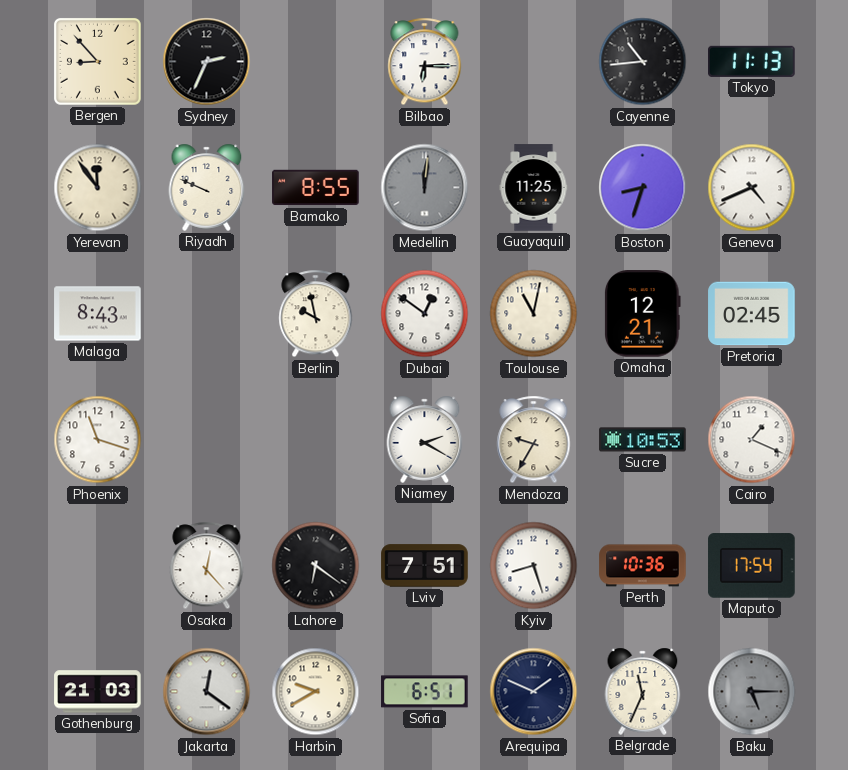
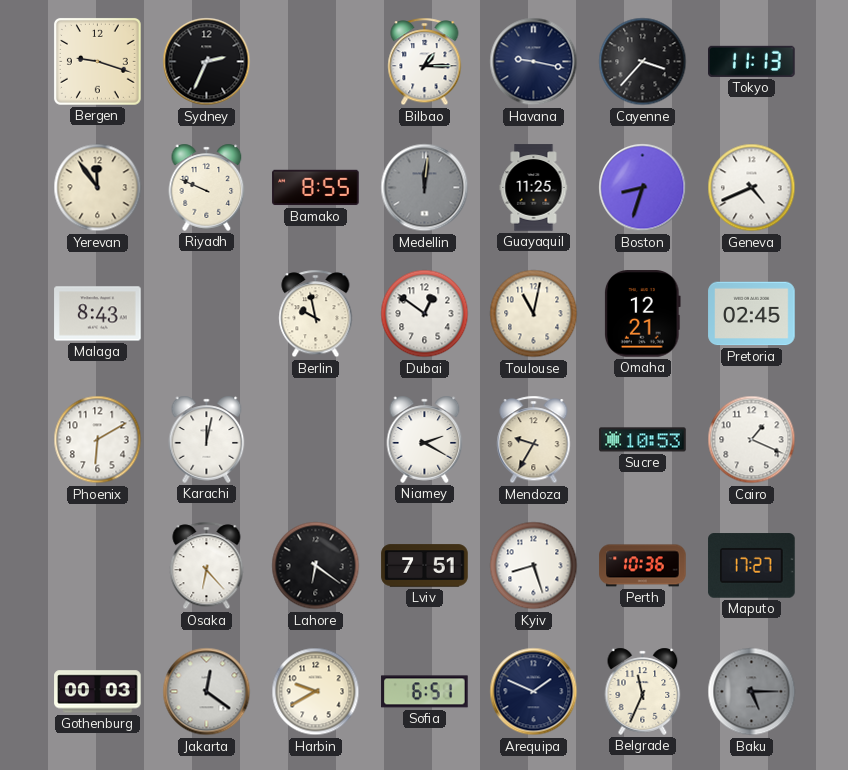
Bergen: 8:53 -> 9:18
Bilbao: 6:15 -> 1:15
Havana: none -> 9:17
Cayenne: 10:44 -> 3:37
Phoenix: 11:18 -> 6:10
Karachi: none -> 12:02
Osaka: 12:23 -> 6:23
Maputo: 17:54 -> 17:27
Gothenburg: 21:03 -> 00:03
